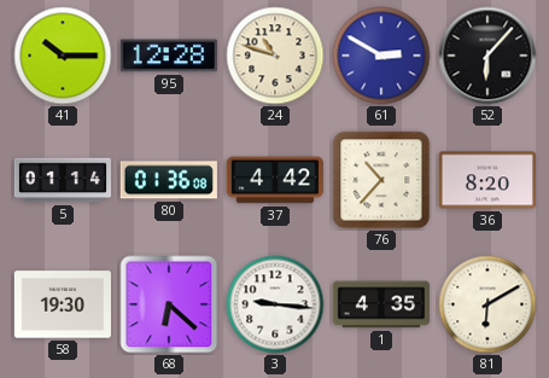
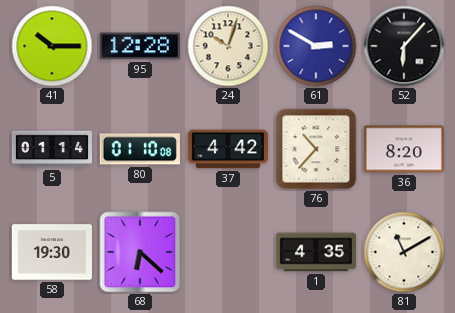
24: 10:48 -> 10:03
80: 01:36 -> 01:10
3: 9:16 -> none
81: 6:10 -> 11:10
